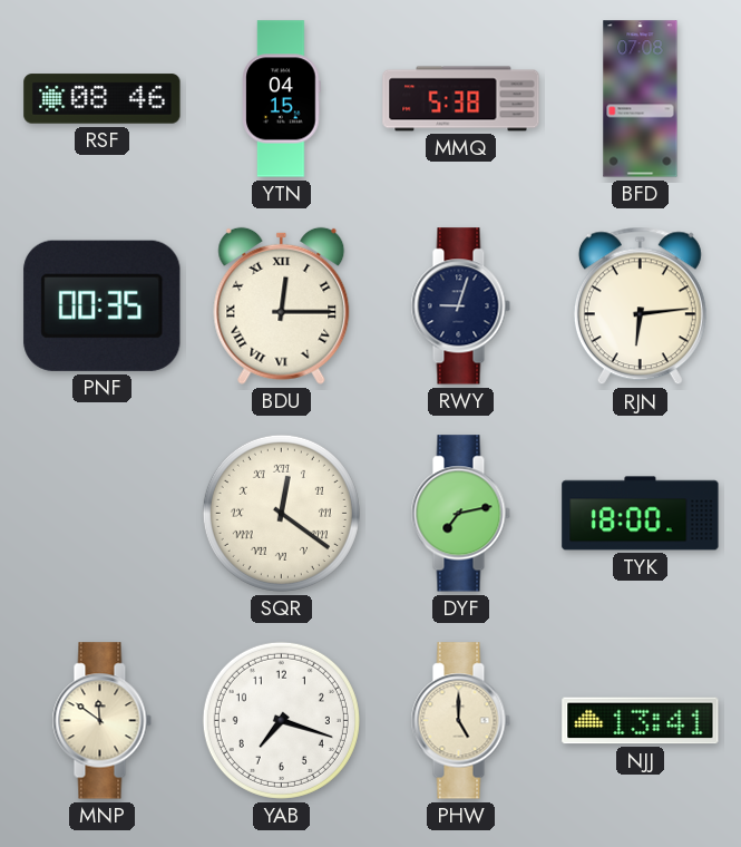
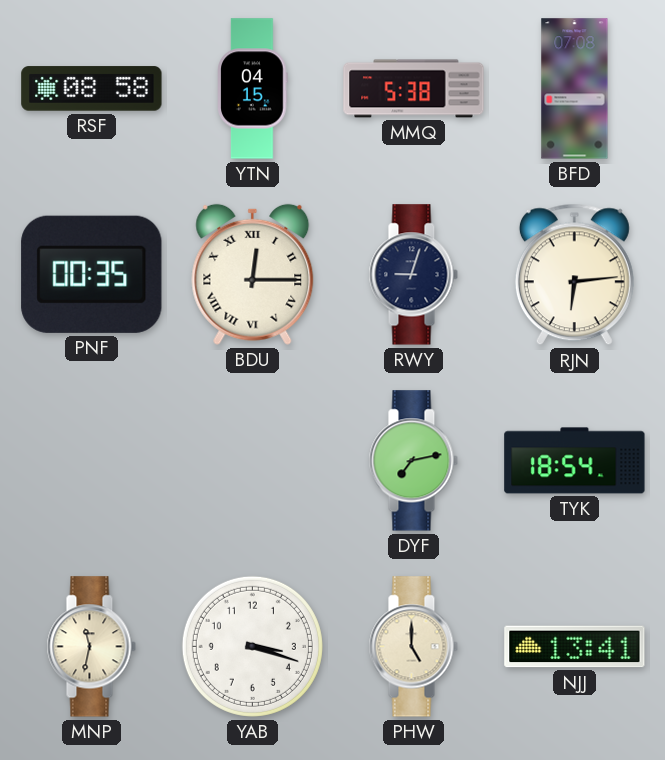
RSF: 08:46 -> 08:58
SQR: 12:21 -> none
TYK: 18:00 -> 18:54
MNP: 11:51 -> 11:32
YAB: 7:18 -> 3:18
